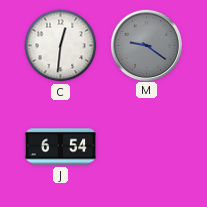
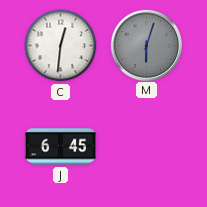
M: 9:21 -> 6:03
J: 6:54 -> 6:45
